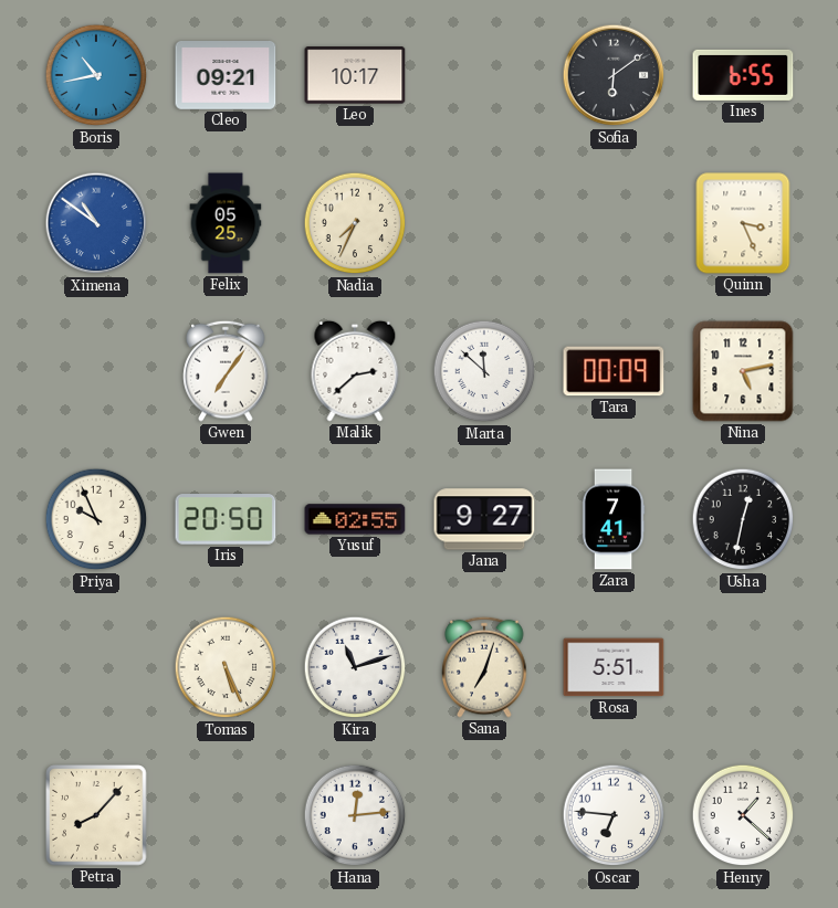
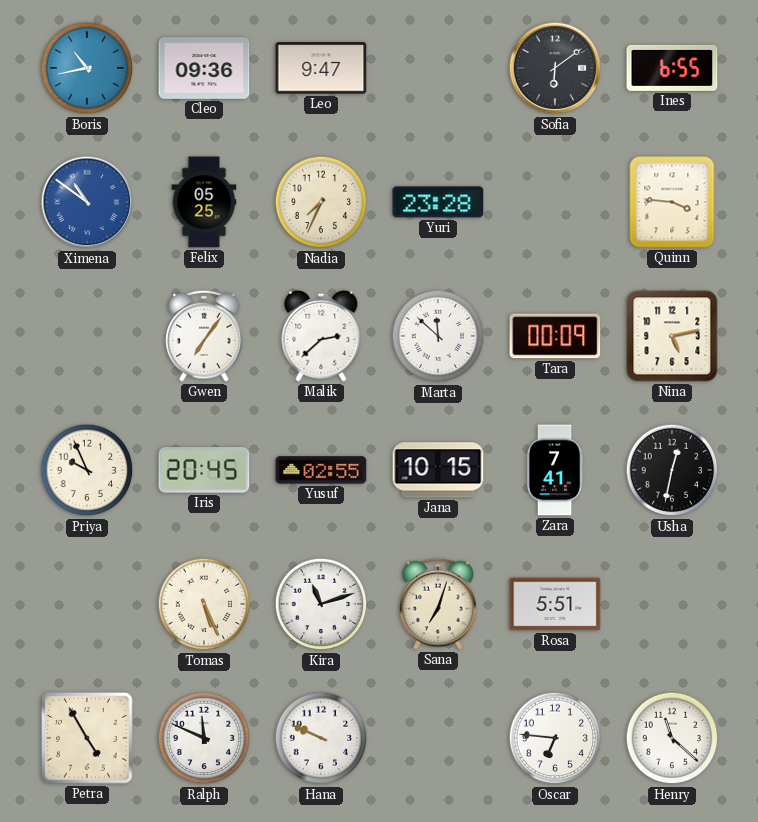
Cleo: 09:21 -> 09:36
Leo: 10:17 -> 9:47
Yuri: none -> 23:28
Quinn: 3:26 -> 3:46
Iris: 20:50 -> 20:45
Jana: 9:27 -> 10:15
Petra: 8:07 -> 4:55
Ralph: none -> 11:49
Hana: 12:14 -> 9:49
Henry: 1:22 -> 11:22
